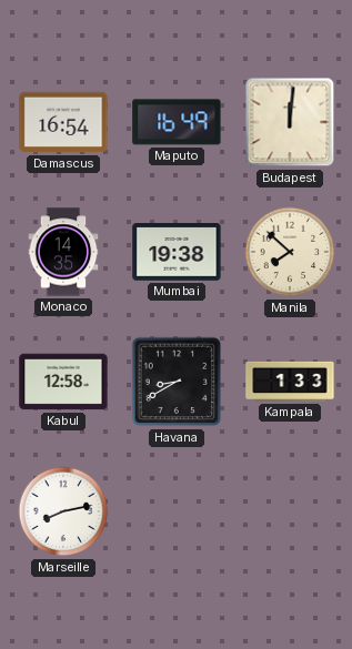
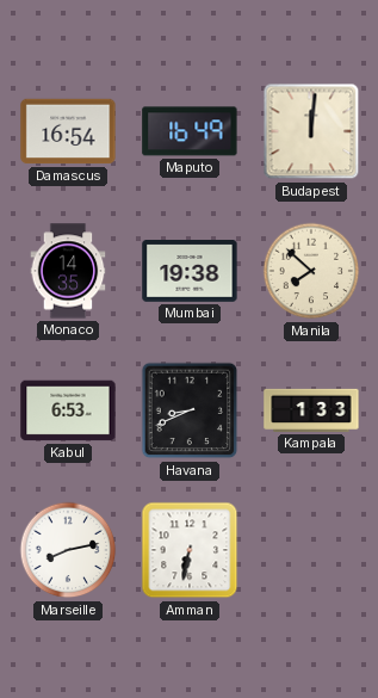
Kabul: 12:58 -> 6:53
Havana: 8:40 -> 8:41
Amman: none -> 6:32
